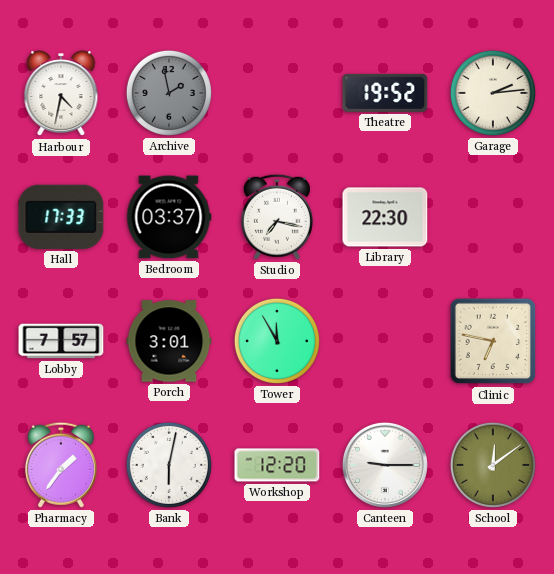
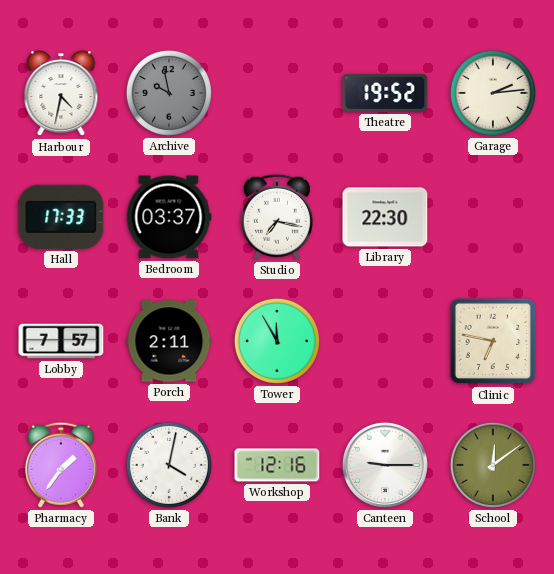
Archive: 1:58 -> 9:58
Porch: 3:01 -> 2:11
Bank: 6:02 -> 4:02
Workshop: 12:20 -> 12:16
